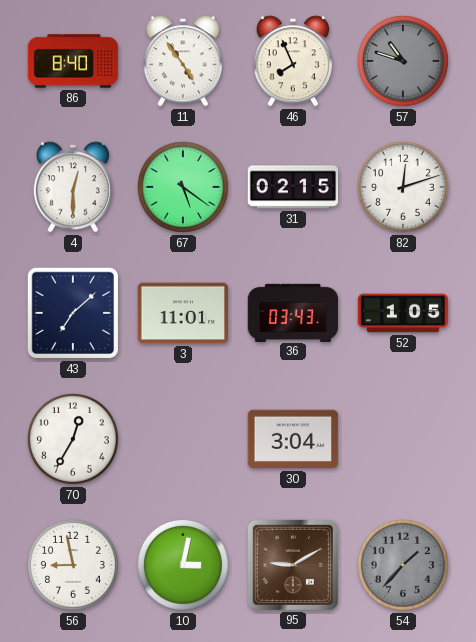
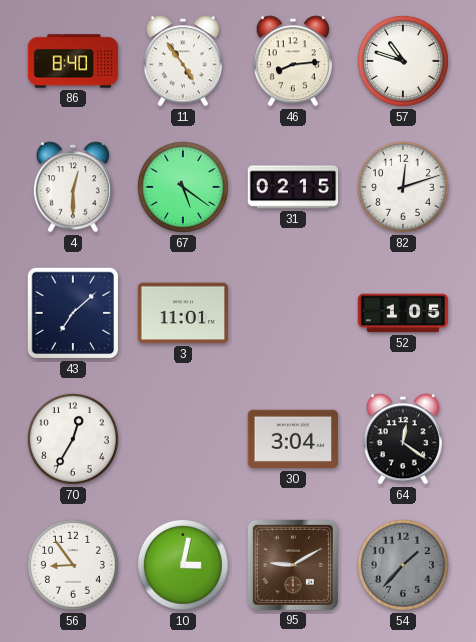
46: 7:56 -> 8:14
57 dial: grey -> white
36: 03:43 -> none
64: none -> 12:21
56: 8:58 -> 8:54
